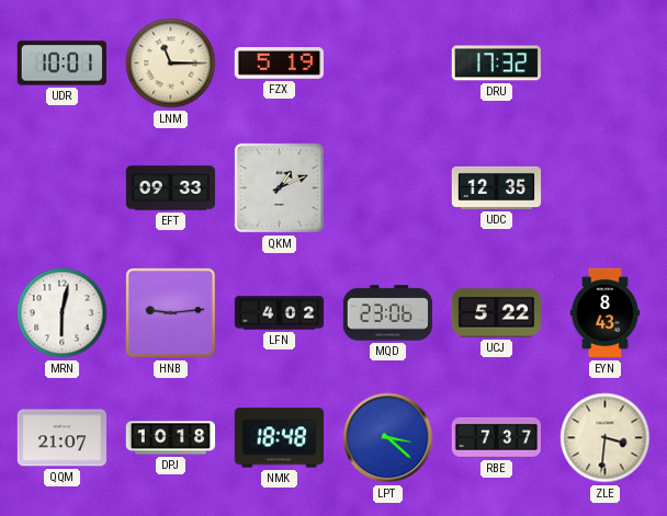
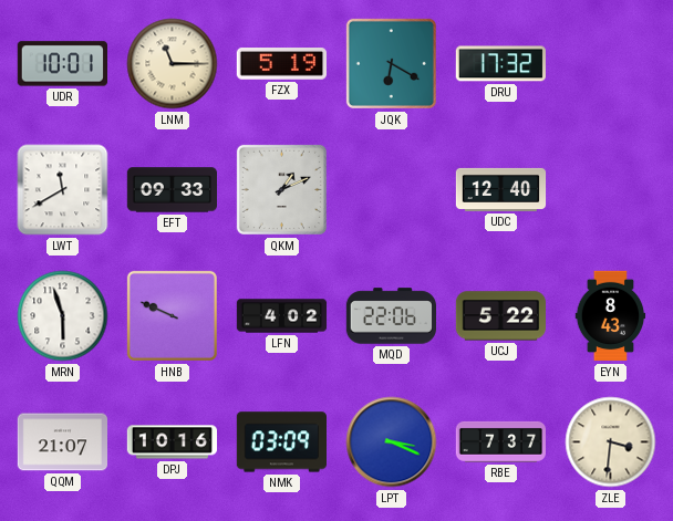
JQK: none -> 6:20
LWT: none -> 11:40
UDC: 12:35 -> 12:40
MRN: 6:02 -> 5:57
HNB: 9:14 -> 9:49
MQD: 23:06 -> 22:06
DPJ: 10:18 -> 10:16
NMK: 18:48 -> 03:09
LPT: 3:22 -> 3:19
